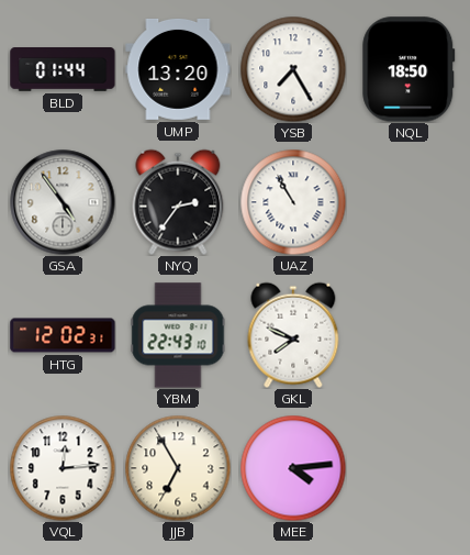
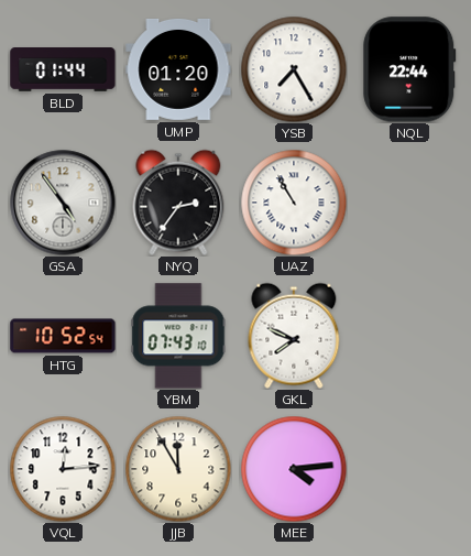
UMP: 13:20 -> 01:20
NQL: 18:50 -> 22:44
HTG: 12:02 -> 10:52
YBM: 22:43 -> 07:43
JJB: 6:55 -> 11:55
